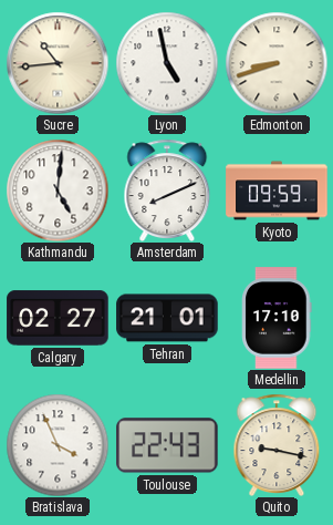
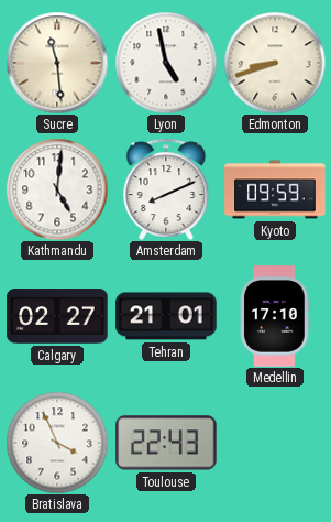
Sucre: 10:44 -> 11:29
Quito: 9:17 -> none
